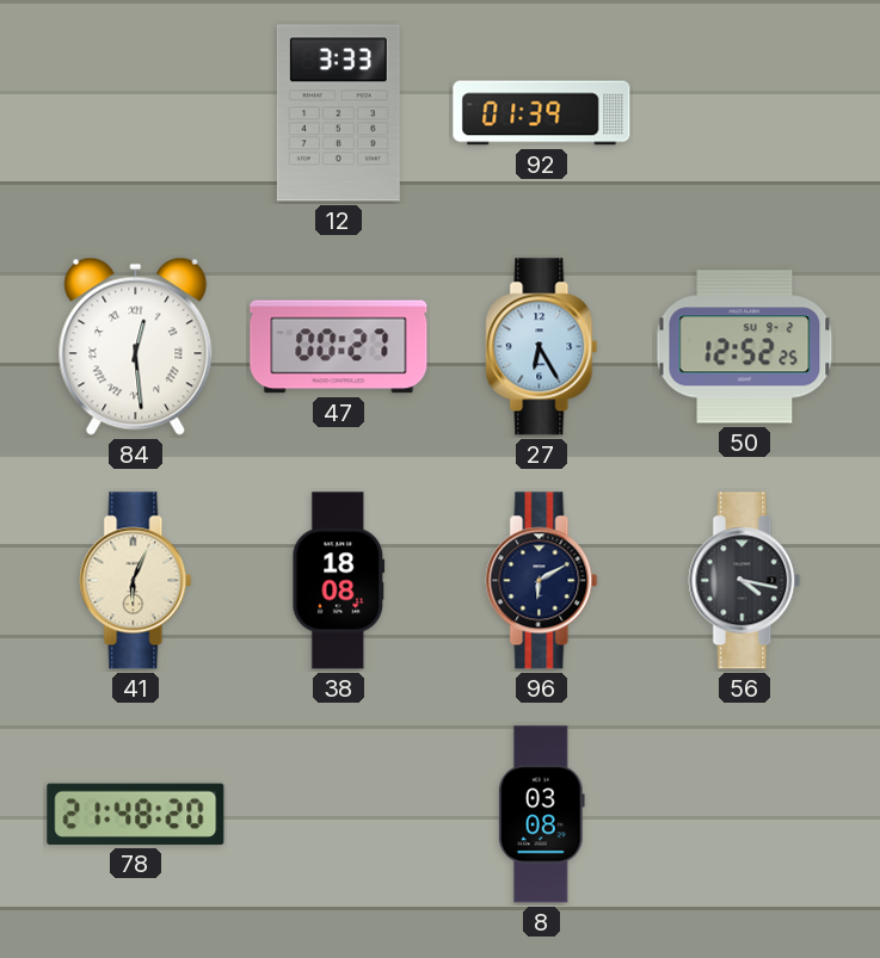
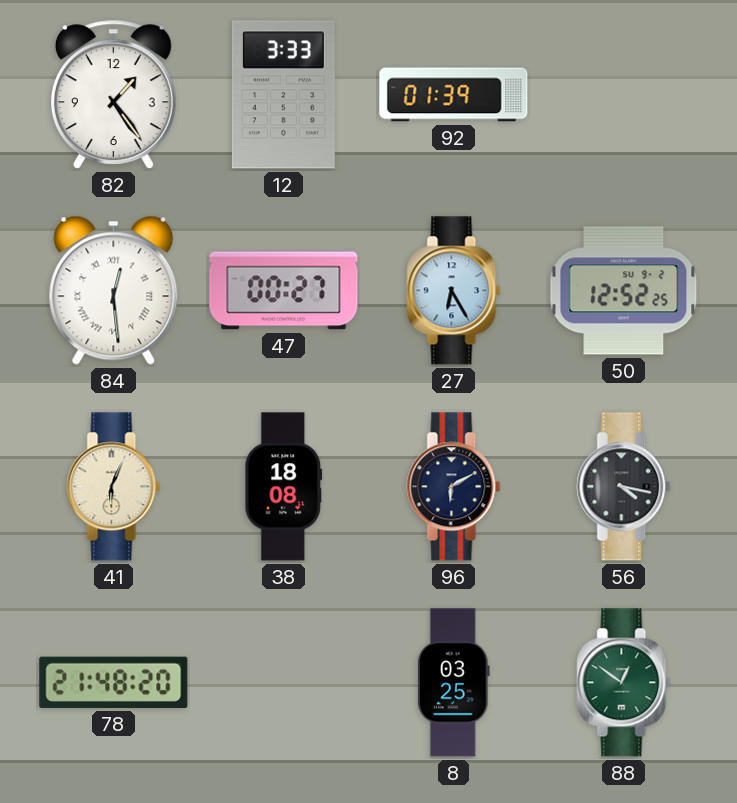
82: none -> 1:24
8: 03:08 -> 03:25
88: none -> 12:51
